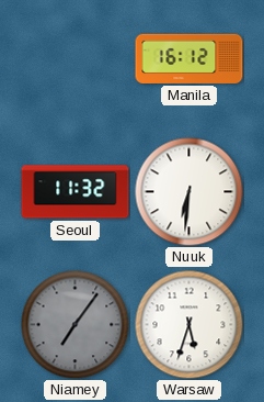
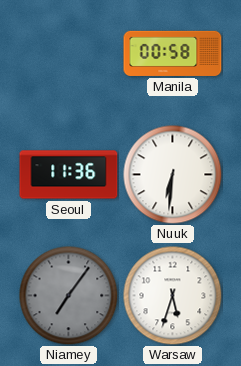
Manila: 16:12 -> 00:58
Seoul: 11:32 -> 11:36
